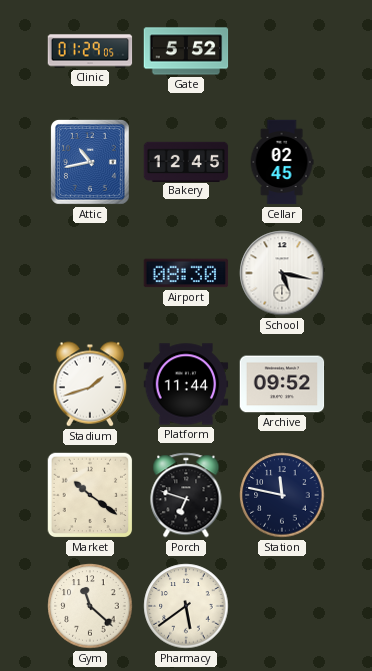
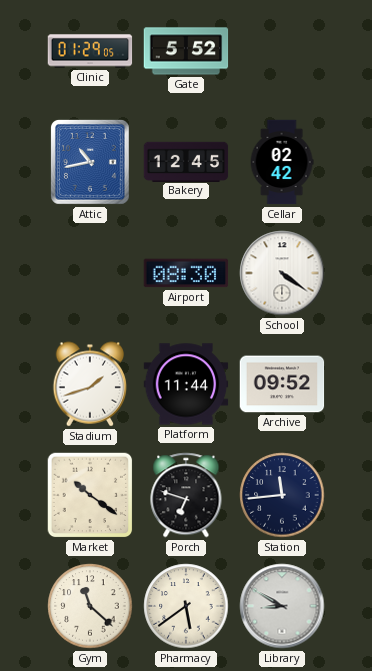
Cellar: 02:45 -> 02:42
School: 5:17 -> 4:21
Station: 11:47 -> 11:44
Library: none -> 8:50
